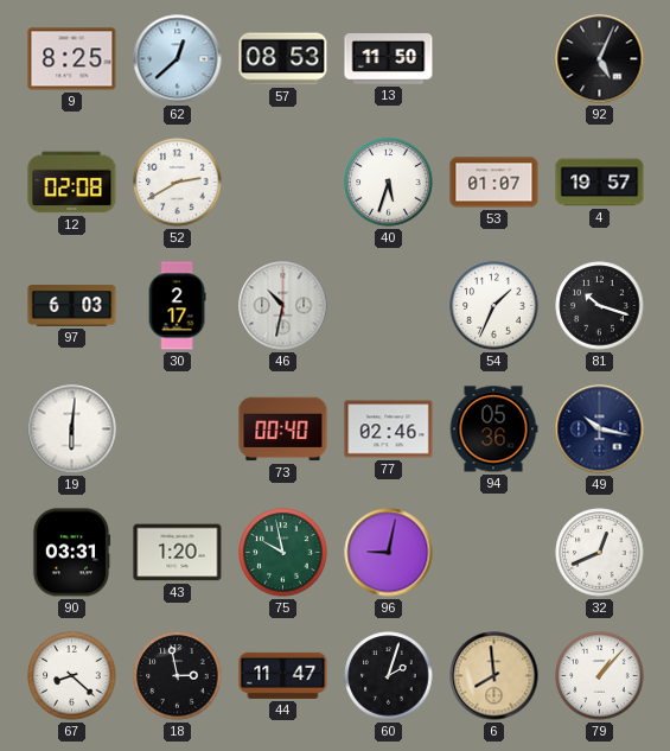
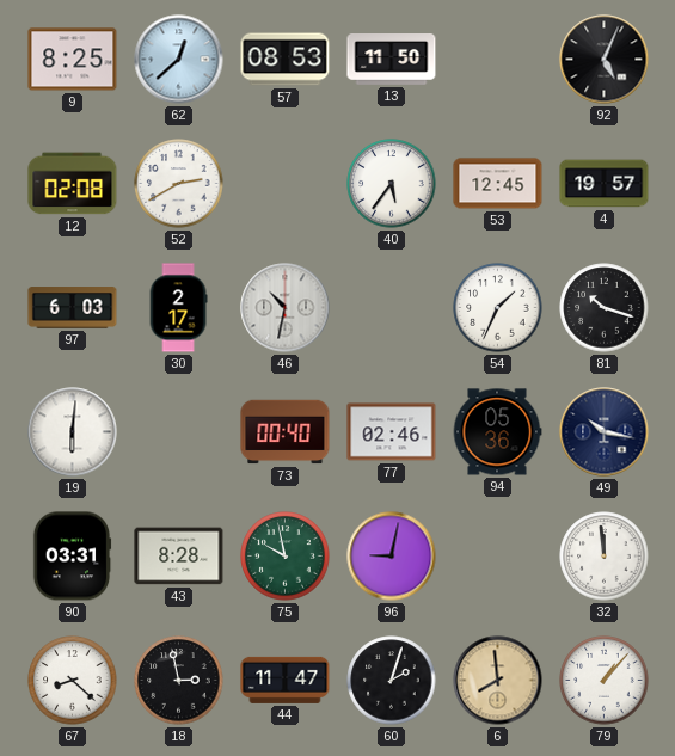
40: 5:33 -> 5:36
53: 01:07 -> 12:45
43: 1:20 -> 8:28
32: 12:41 -> 11:59
